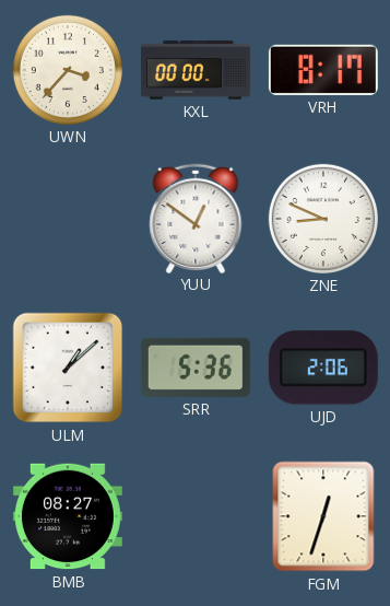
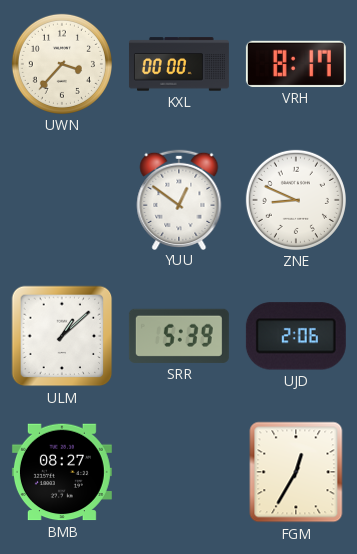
SRR: 5:36 -> 5:39
FGM: 12:33 -> 12:35
